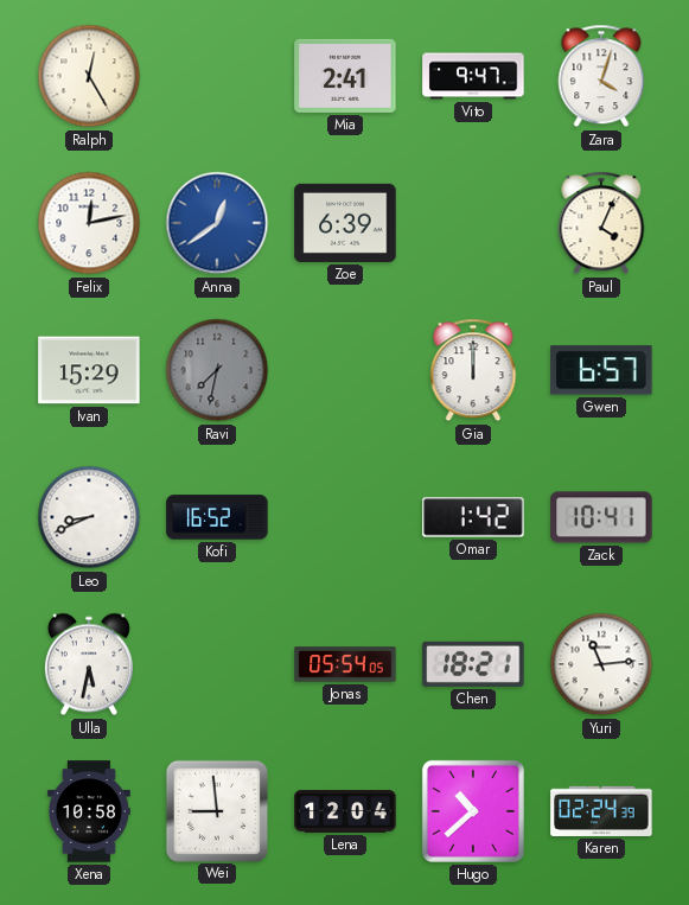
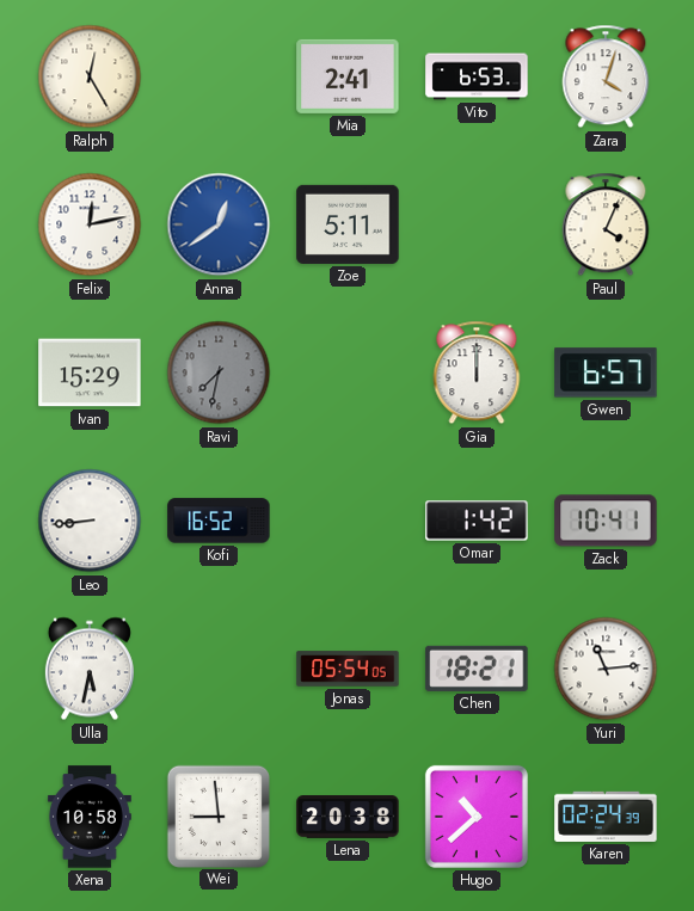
Vito: 9:47 -> 6:53
Zoe: 6:39 -> 5:11
Leo: 8:41 -> 8:44
Lena: 12:04 -> 20:38
